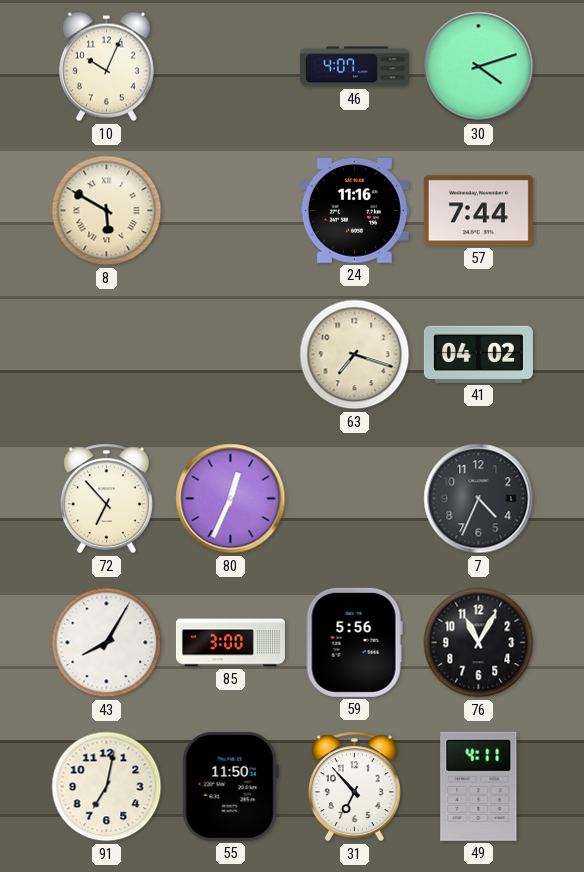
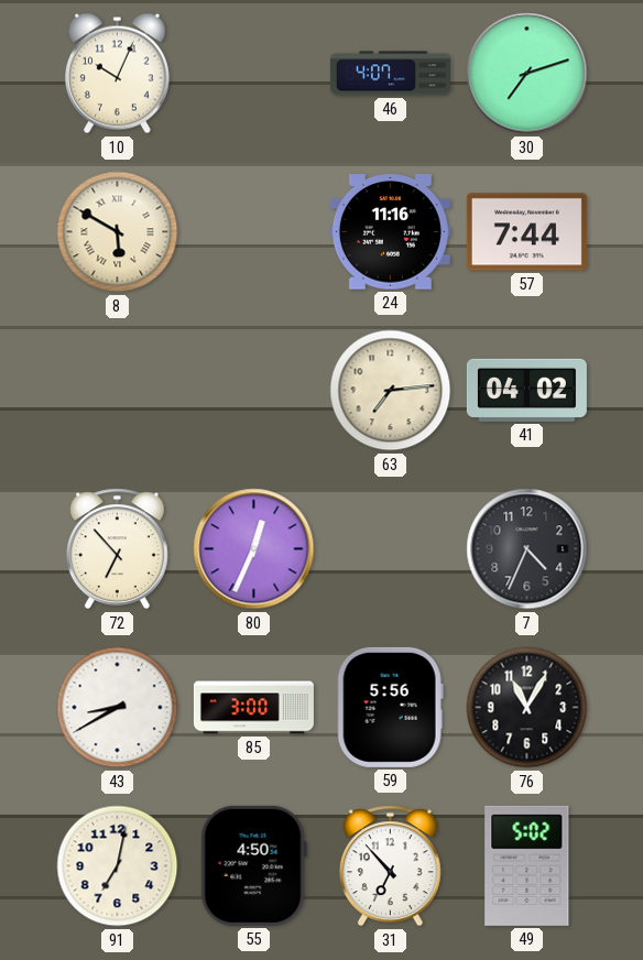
30: 4:12 -> 7:12
63: 7:18 -> 7:14
43: 8:05 -> 8:40
55: 11:50 -> 4:50
49: 4:11 -> 5:02
